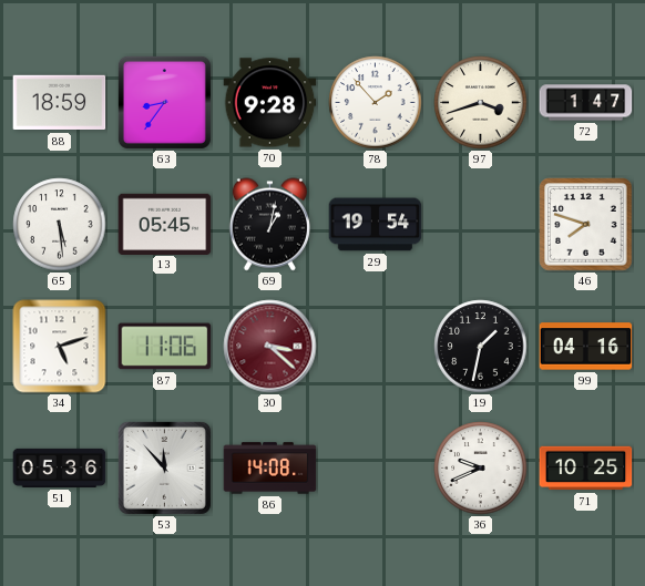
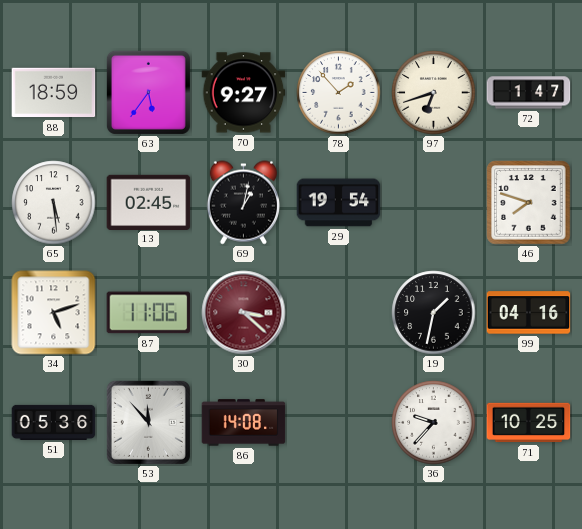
63: 8:36 -> 5:36
70: 9:28 -> 9:27
97: 3:42 -> 6:42
13: 05:45 -> 02:45
36: 9:41 -> 9:37
